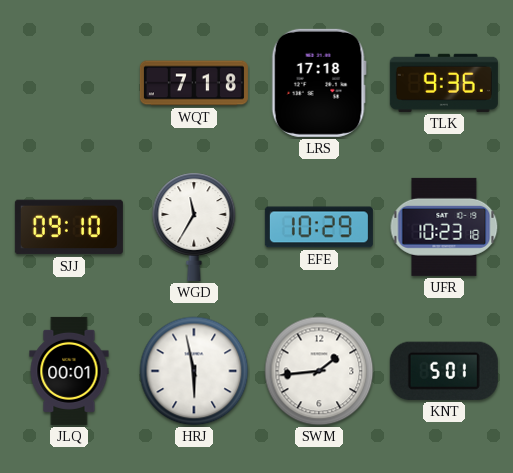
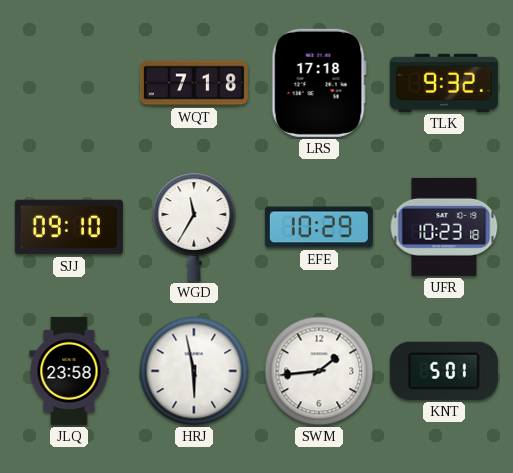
TLK: 9:36 -> 9:32
JLQ: 00:01 -> 23:58
